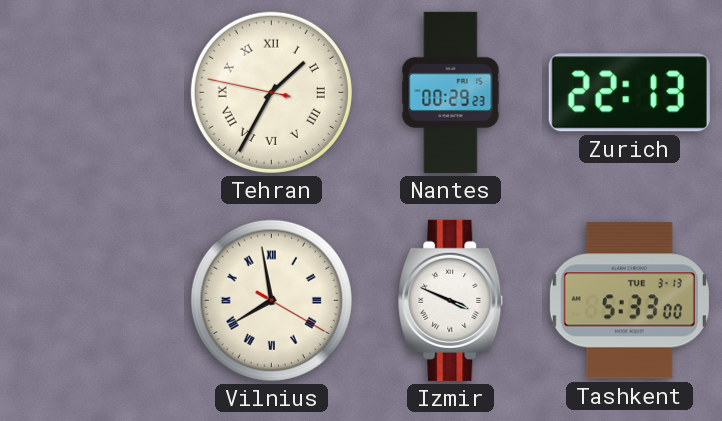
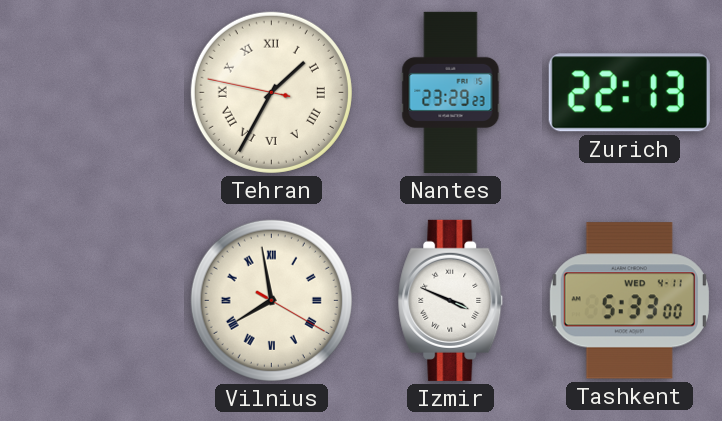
Nantes: 00:29 -> 23:29
Tashkent date: TUE 3-13 -> WED 4-11
